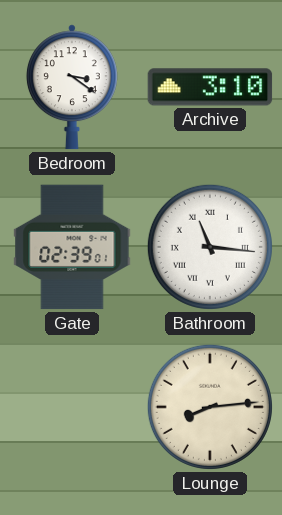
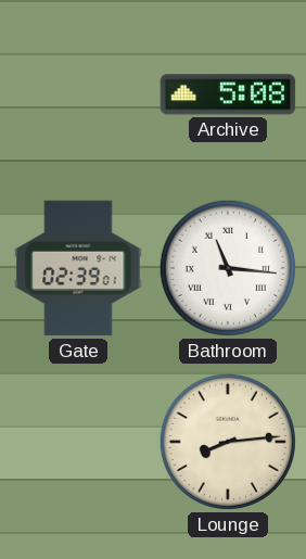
Bedroom: 3:21 -> none
Archive: 3:10 -> 5:08
